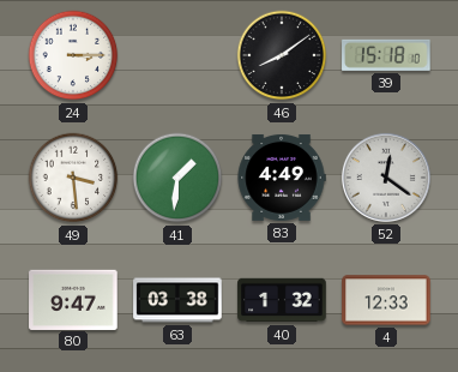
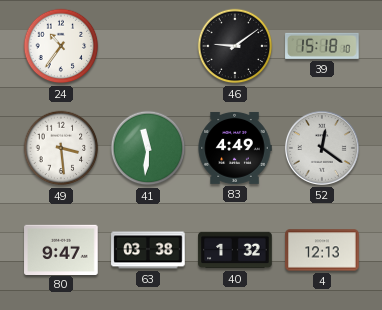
24: 3:15 -> 10:36
46: 8:09 -> 9:09
41: 1:31 -> 11:31
4: 12:33 -> 12:13
